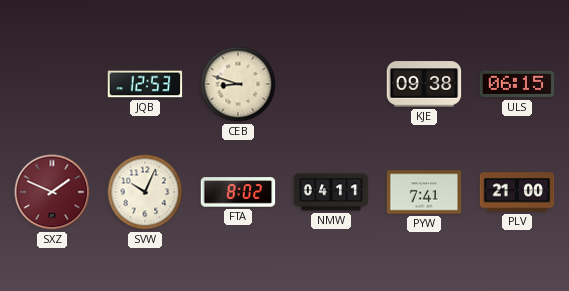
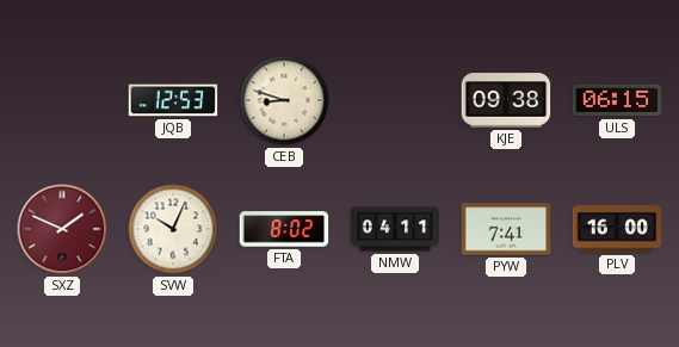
PLV: 21:00 -> 16:00
